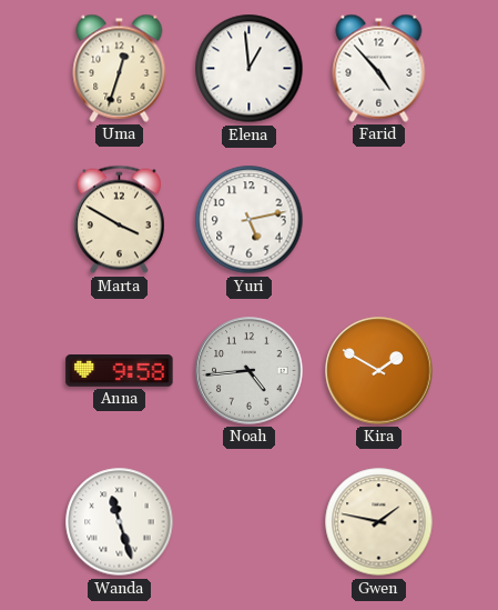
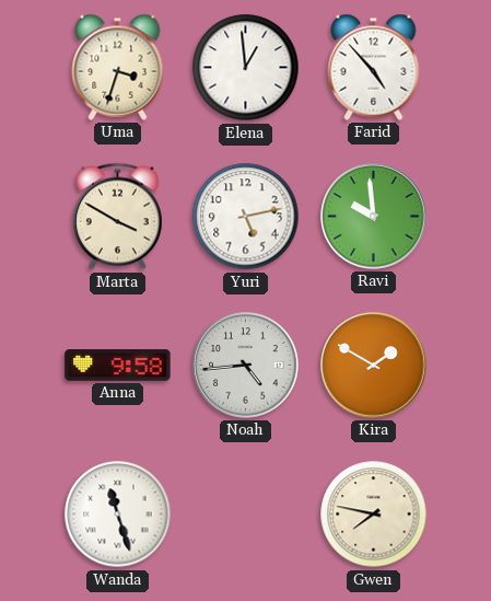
Uma: 12:33 -> 3:33
Ravi: none -> 9:59
Gwen: 1:47 -> 7:47
